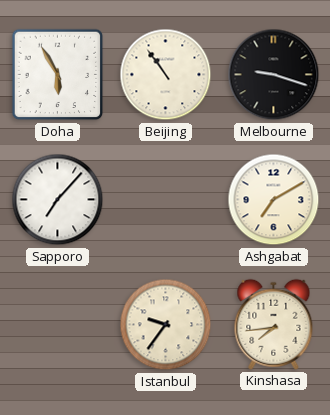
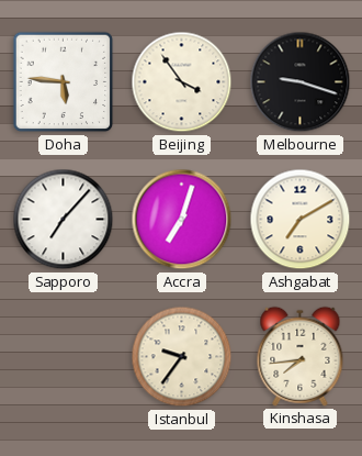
Doha: 5:55 -> 5:46
Beijing: 10:54 -> 3:54
Accra: none -> 7:03
